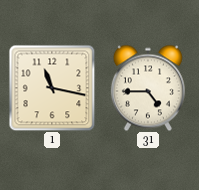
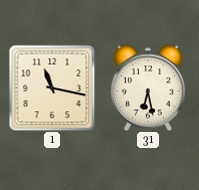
31: 4:45 -> 6:28
